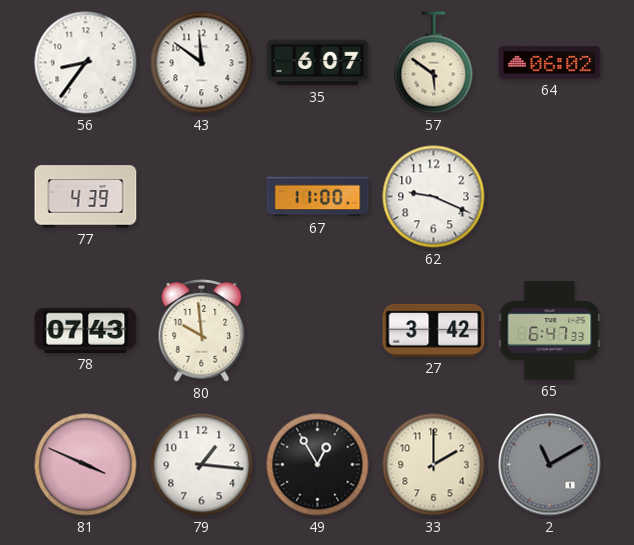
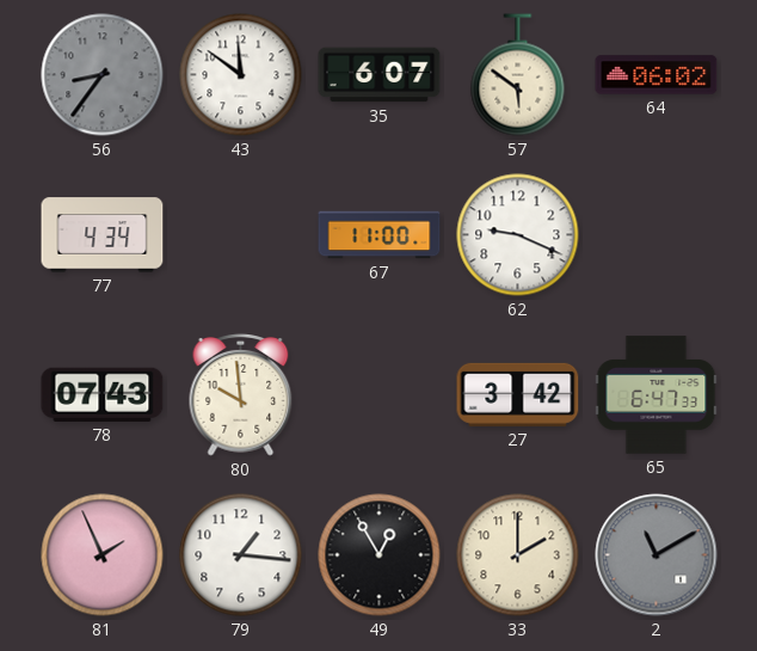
56 dial: white -> grey
77: 4:39 -> 4:34
81: 3:49 -> 1:56
